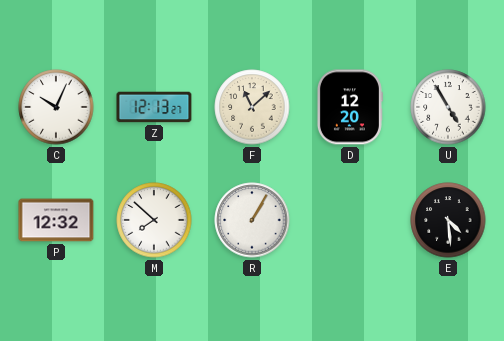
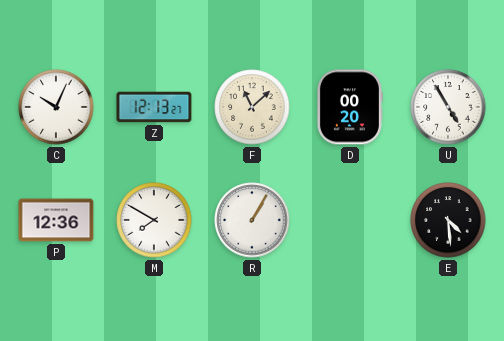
D: 12:20 -> 00:20
P: 12:32 -> 12:36
M: 7:52 -> 7:50
